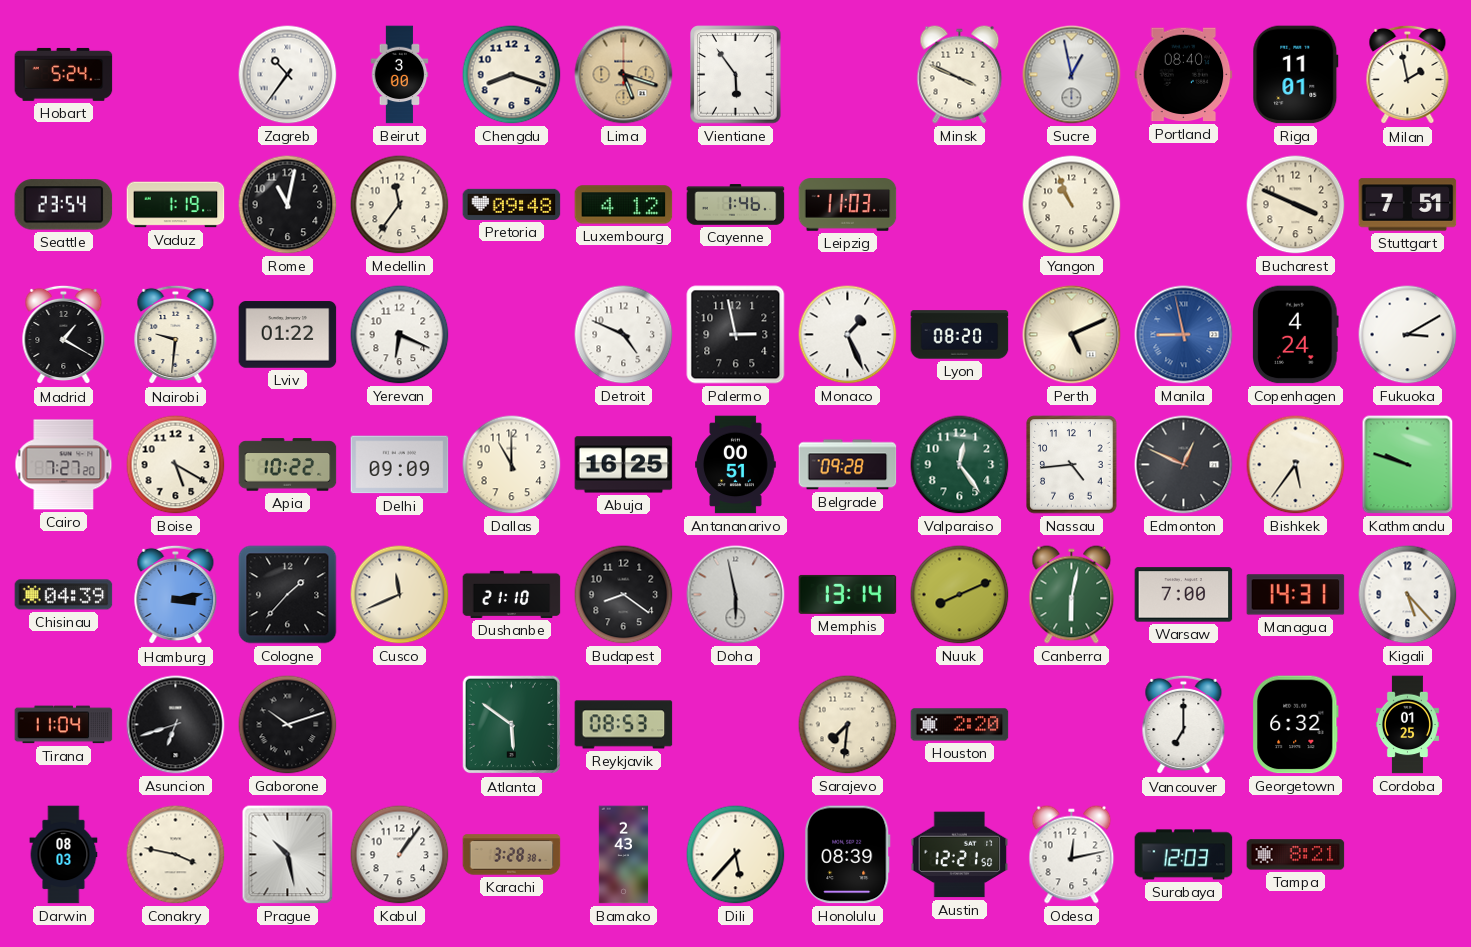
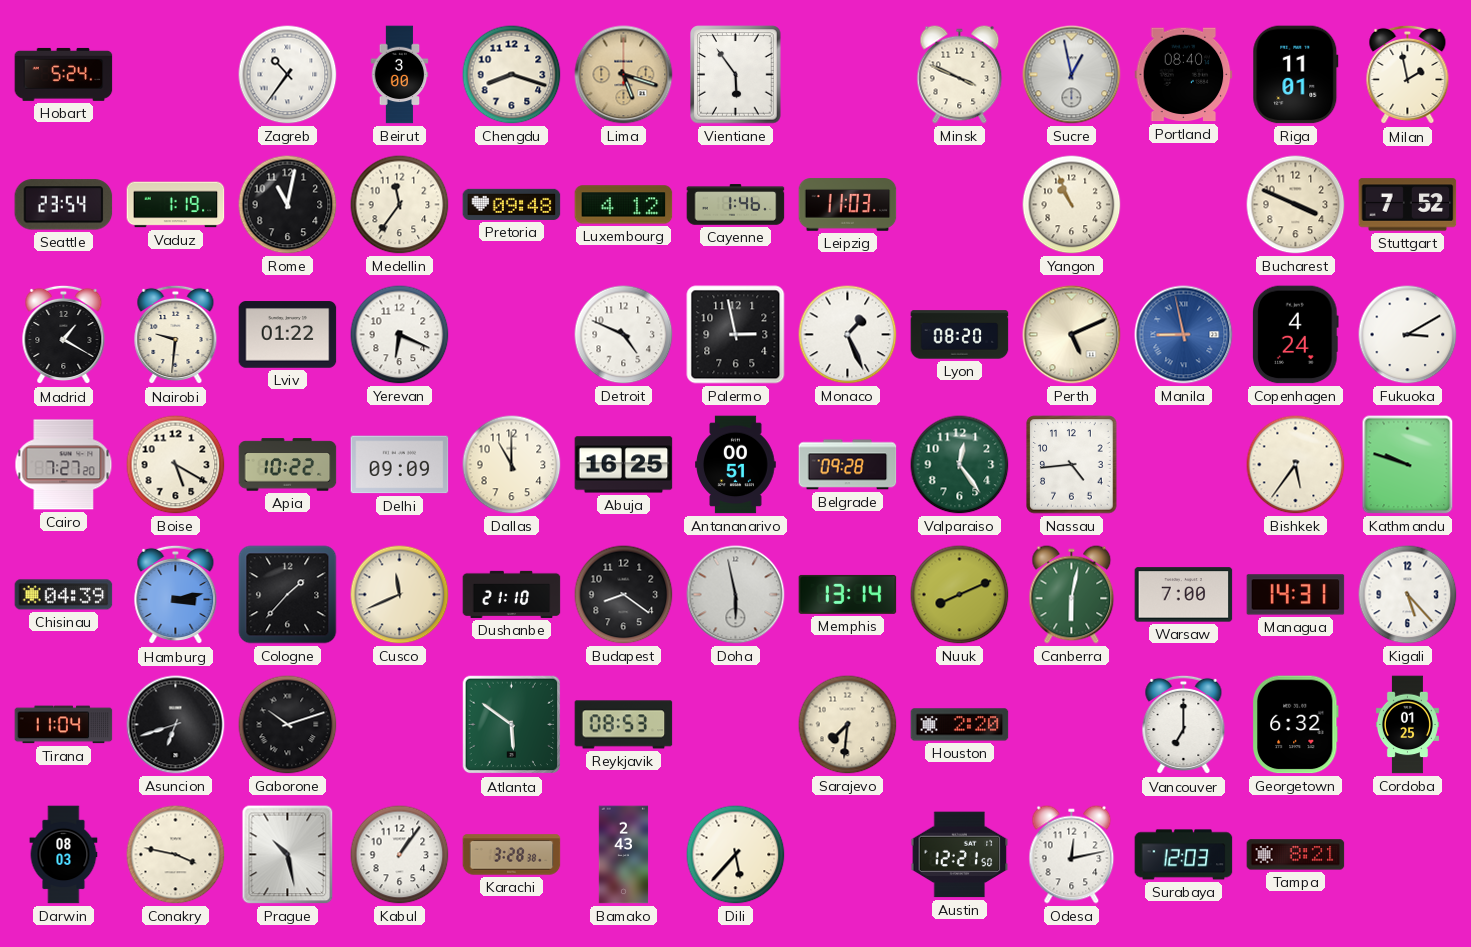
Stuttgart: 7:51 -> 7:52
Edmonton: 12:49 -> none
Honolulu: 08:39 -> none
